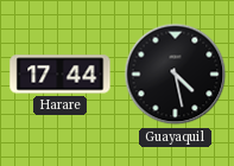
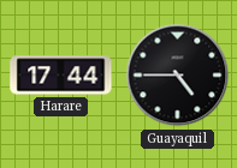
Guayaquil: 4:28 -> 4:45
